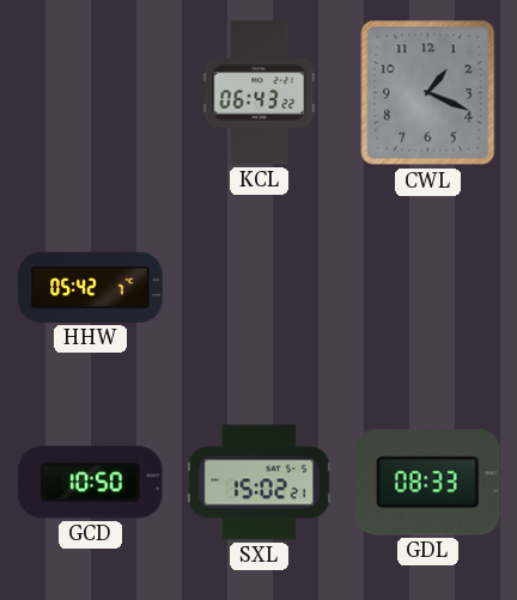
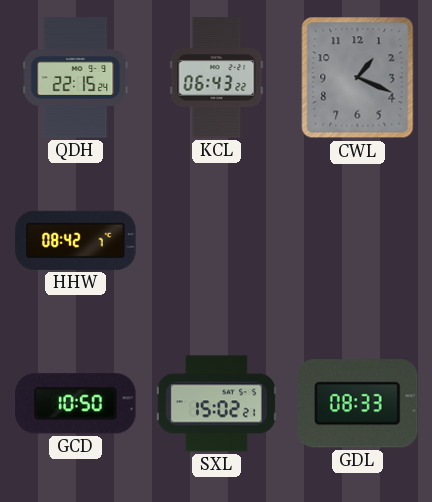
QDH: none -> 22:15
HHW: 05:42 -> 08:42
